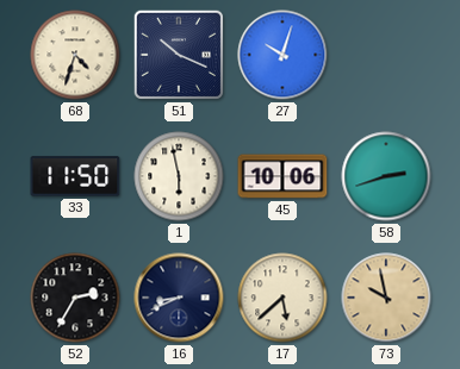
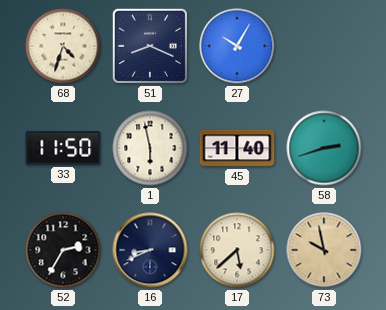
51: 10:19 -> 8:19
27: 10:03 -> 10:05
45: 10:06 -> 11:40
